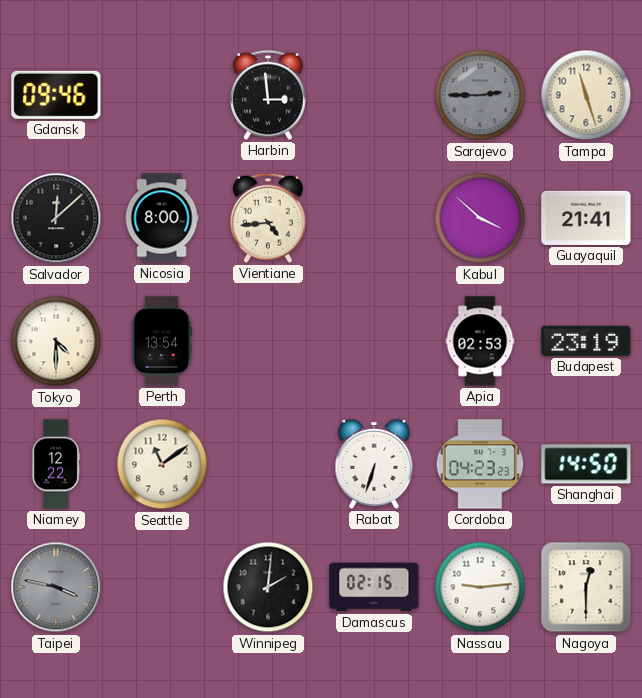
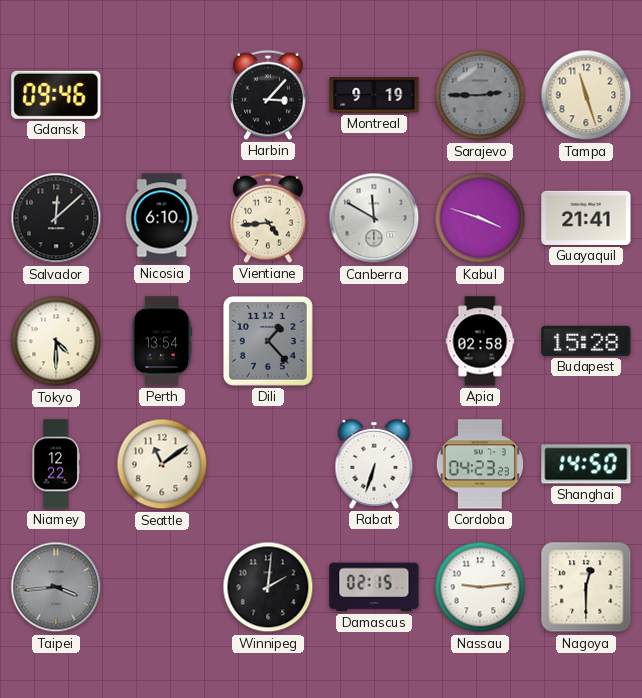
Harbin: 2:59 -> 3:07
Montreal: none -> 9:19
Nicosia: 8:00 -> 6:10
Canberra: none -> 11:50
Kabul: 3:52 -> 3:48
Dili: none -> 1:23
Apia: 02:53 -> 02:58
Budapest: 23:19 -> 15:28
Taipei: 3:47 -> 3:44
